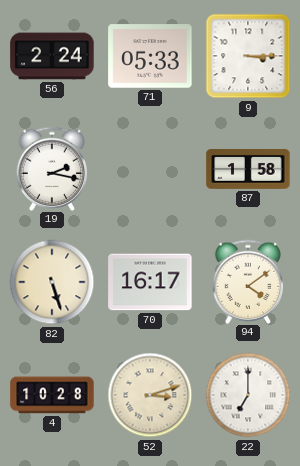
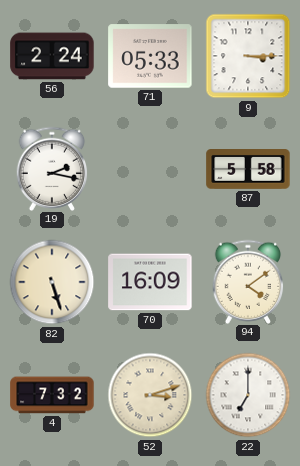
87: 1:58 -> 5:58
70: 16:17 -> 16:09
4: 10:28 -> 7:32
